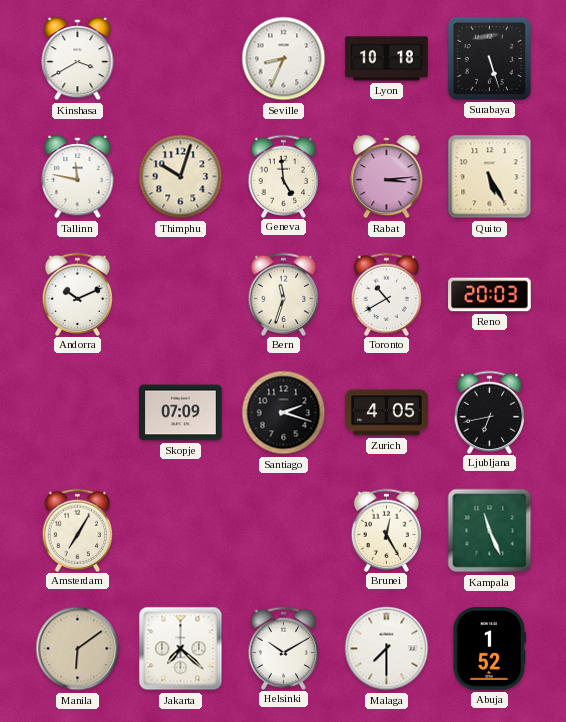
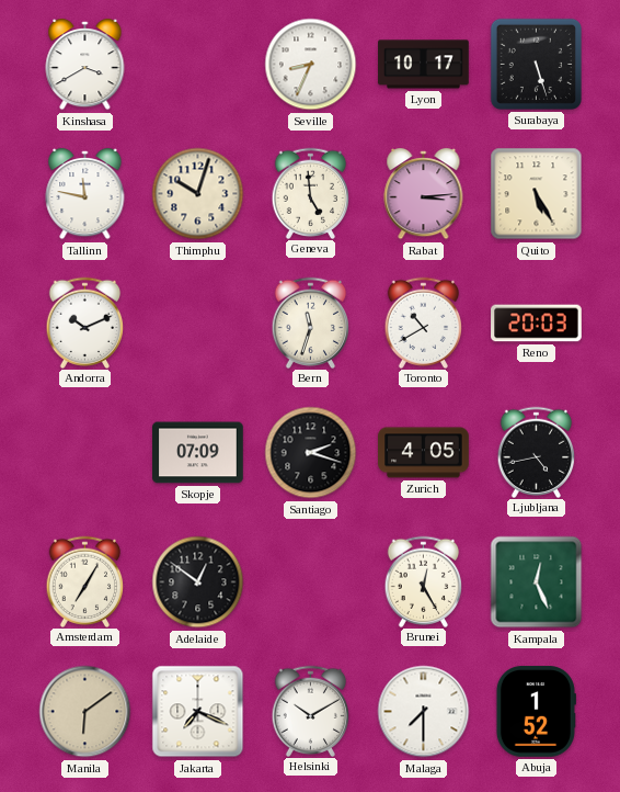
Lyon: 10:18 -> 10:17
Ljubljana: 6:43 -> 4:43
Adelaide: none -> 12:51
Kampala: 11:26 -> 12:26
Jakarta: 7:22 -> 7:19
